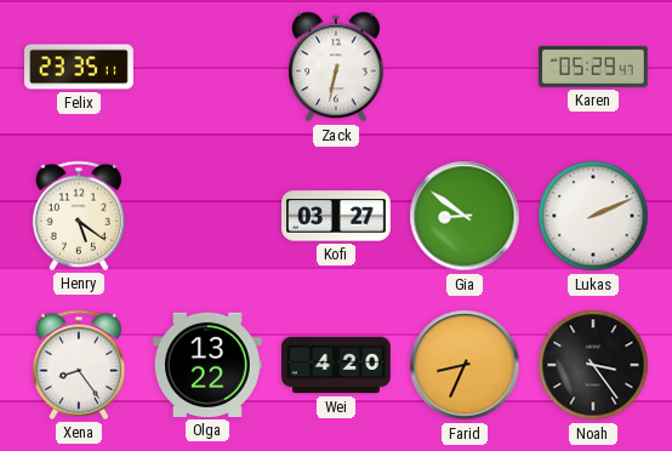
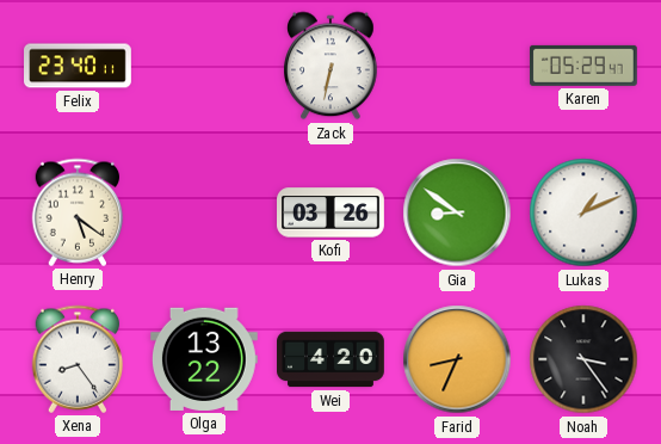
Felix: 23:35 -> 23:40
Kofi: 03:27 -> 03:26
Lukas: 2:11 -> 1:11
